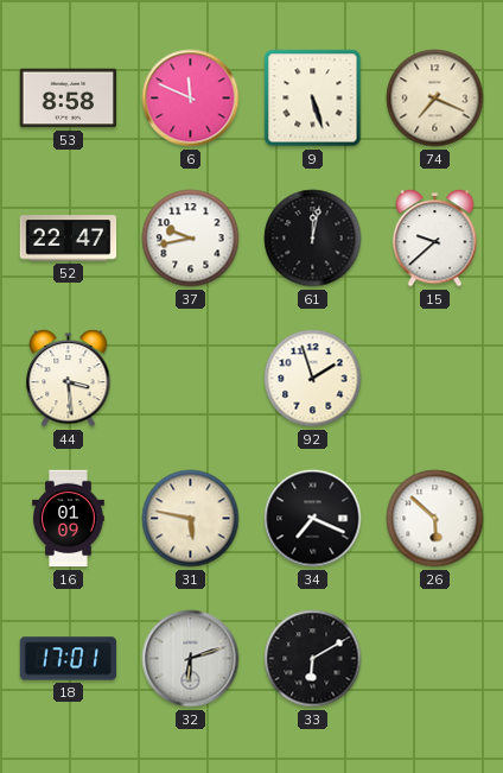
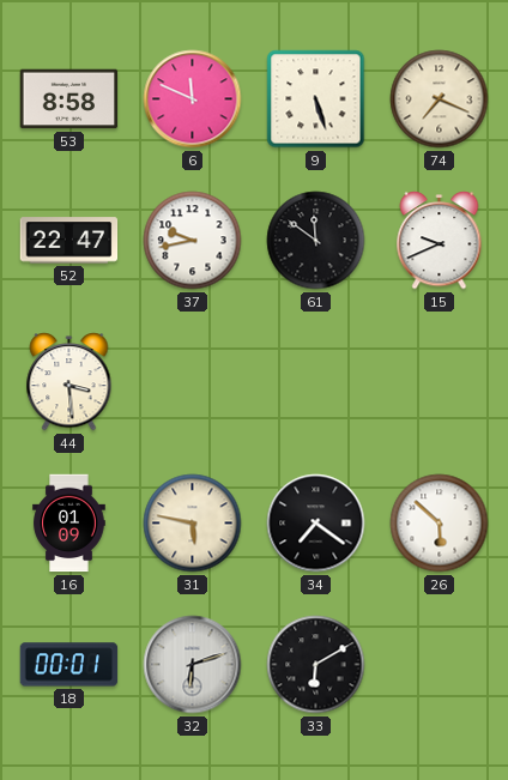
61: 12:02 -> 11:51
15: 9:38 -> 9:41
92: 1:57 -> none
34: 7:19 -> 7:21
18: 17:01 -> 00:01
